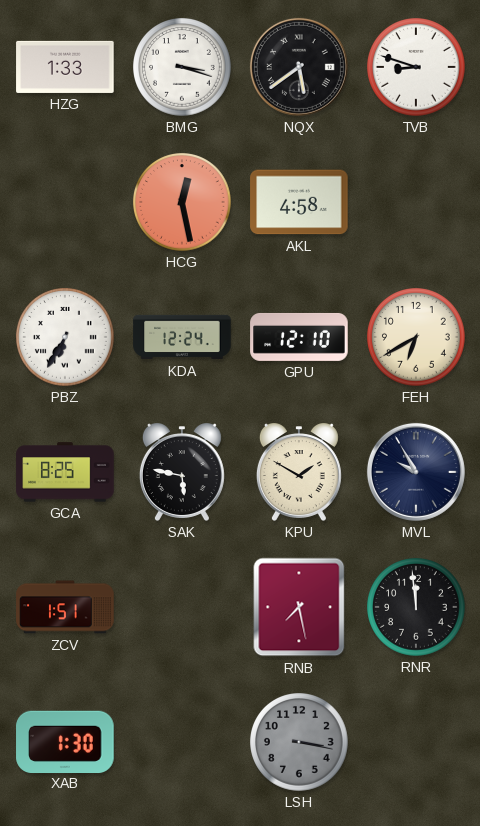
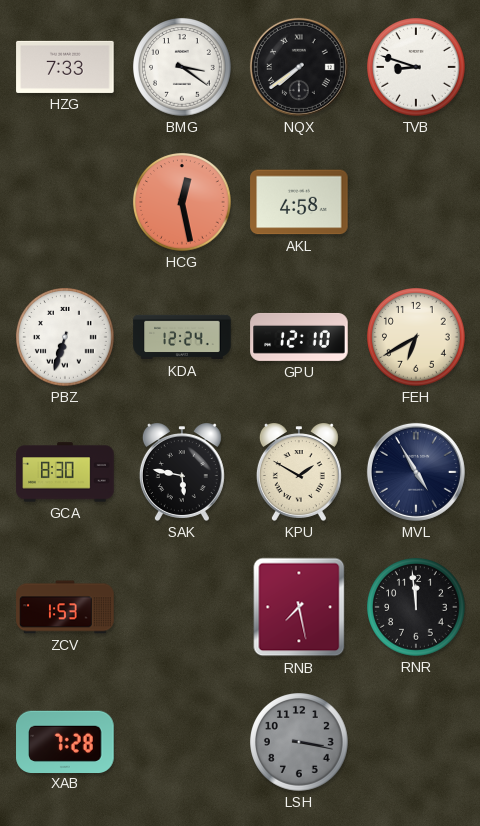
HZG: 1:33 -> 7:33
BMG: 3:18 -> 3:21
NQX: 5:39 -> 7:39
PBZ: 6:35 -> 6:33
GCA: 8:25 -> 8:30
MVL: 9:55 -> 4:55
ZCV: 1:51 -> 1:53
XAB: 1:30 -> 7:28
